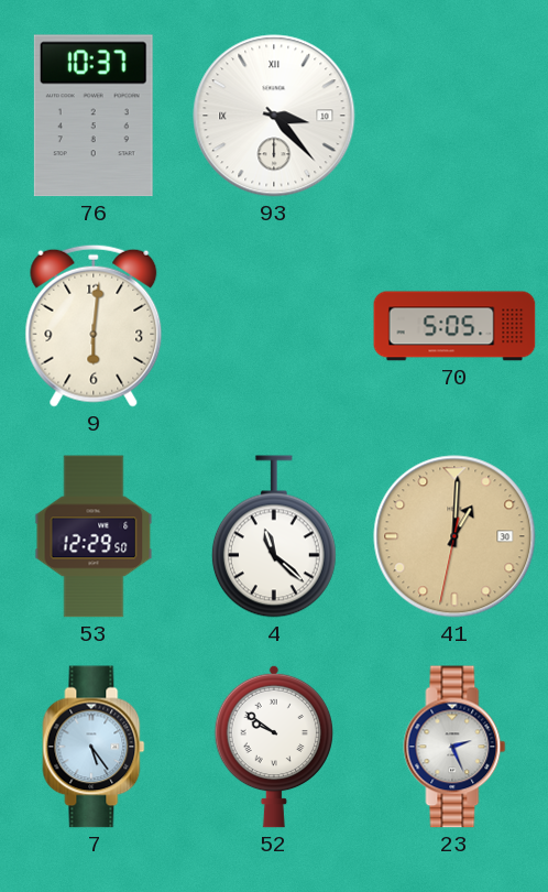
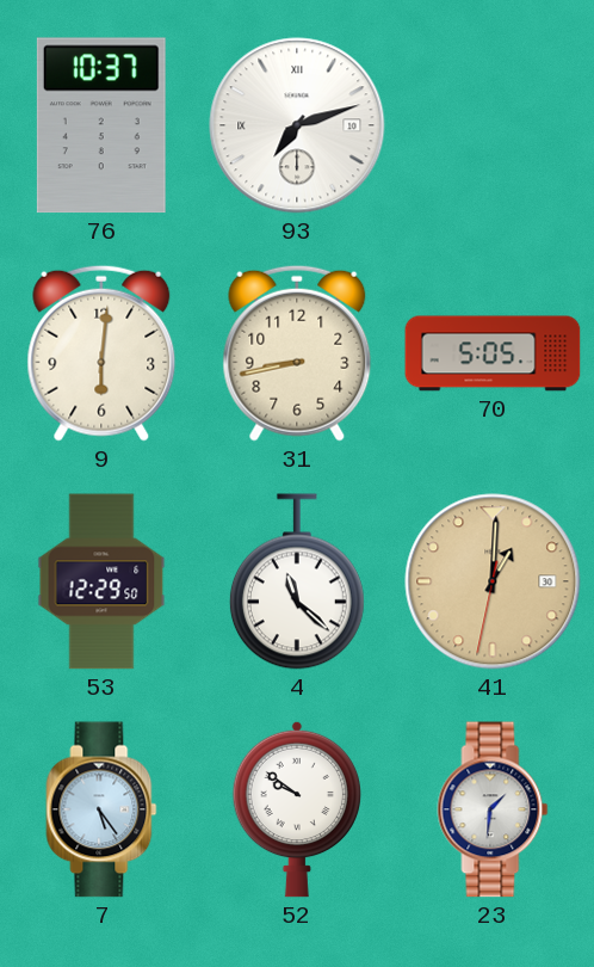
93: 3:23 -> 7:12
31: none -> 8:43
23: 2:26 -> 1:31
